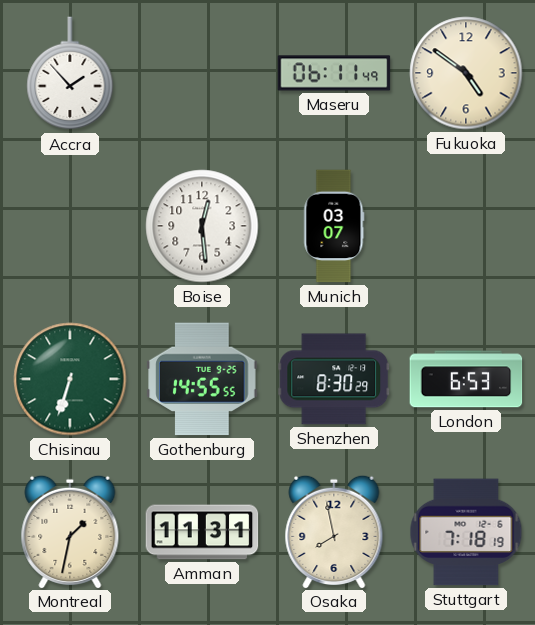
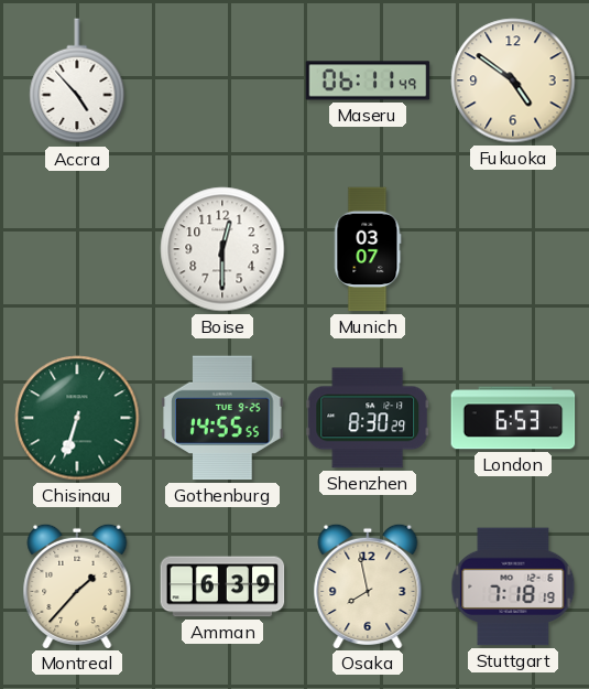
Accra: 1:53 -> 4:53
Boise: 12:29 -> 12:30
Montreal: 1:32 -> 1:37
Amman: 11:31 -> 6:39
